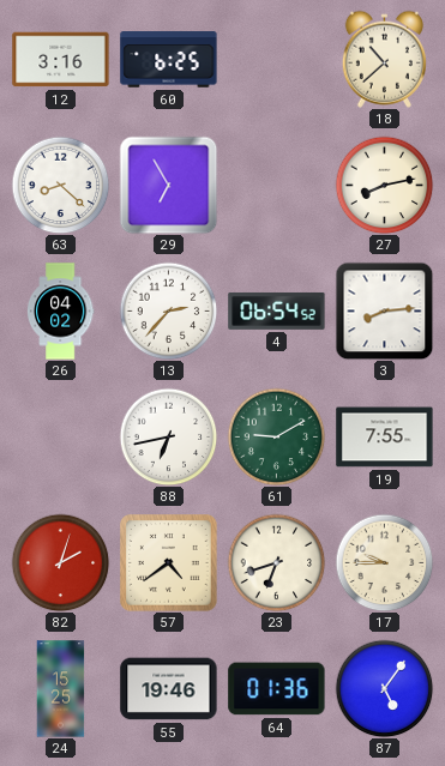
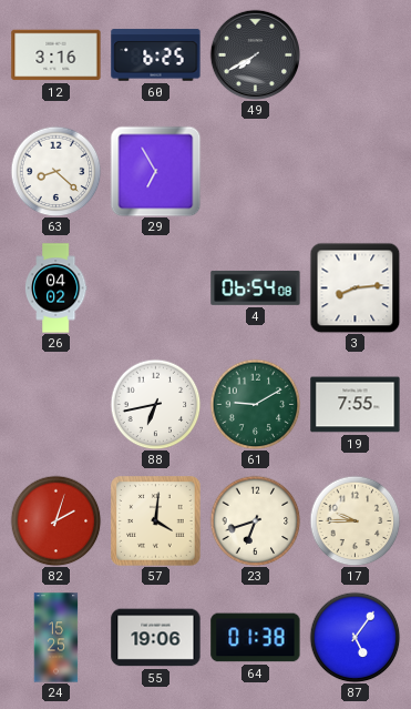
49: none -> 7:40
18: 10:38 -> none
27: 8:13 -> none
13: 2:37 -> none
4: 06:54:52 -> 06:54:08
57: 4:39 -> 4:01
55: 19:46 -> 19:06
64: 01:36 -> 01:38
